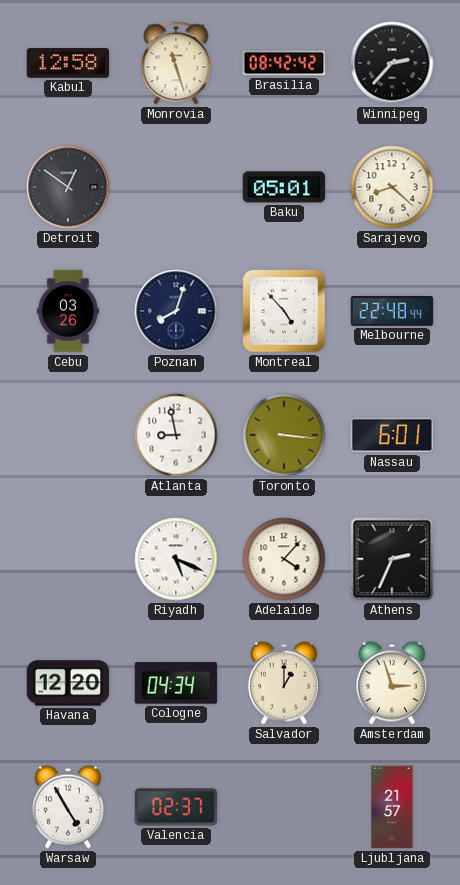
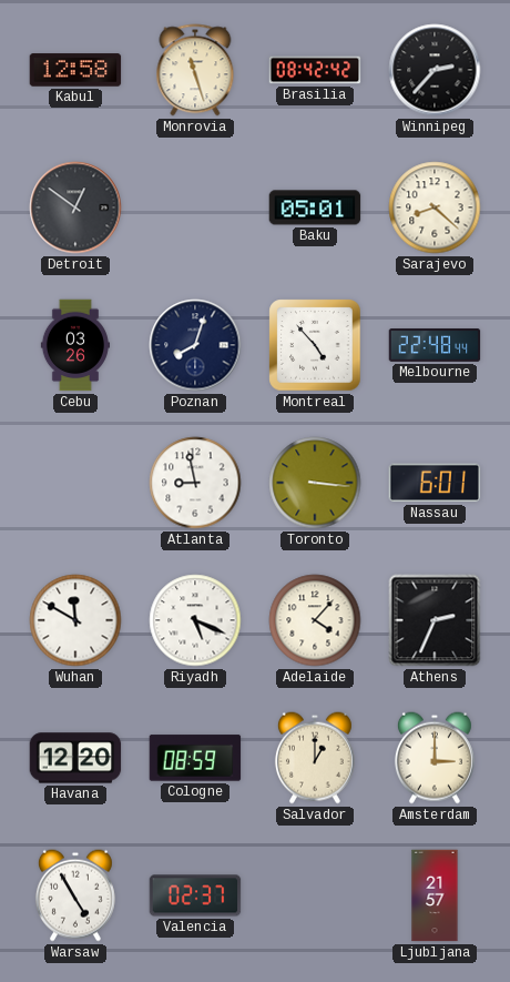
Wuhan: none -> 11:50
Cologne: 04:34 -> 08:59
Amsterdam: 2:57 -> 3:00
